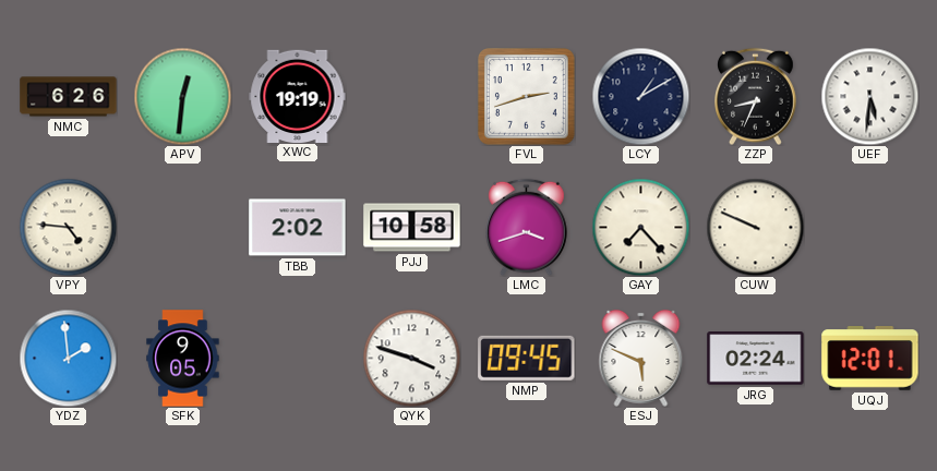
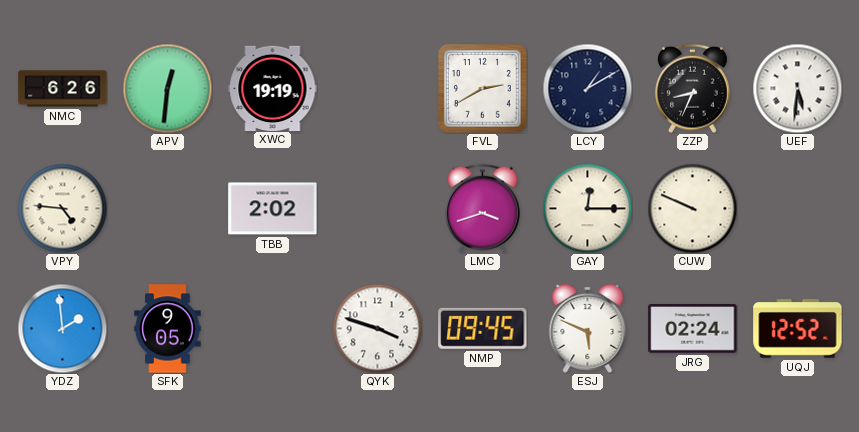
FVL: 2:42 -> 2:40
PJJ: 10:58 -> none
GAY: 7:23 -> 12:15
UQJ: 12:01 -> 12:52
